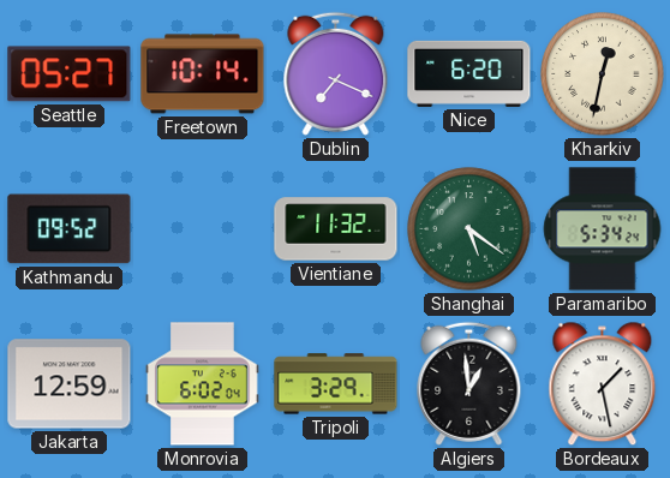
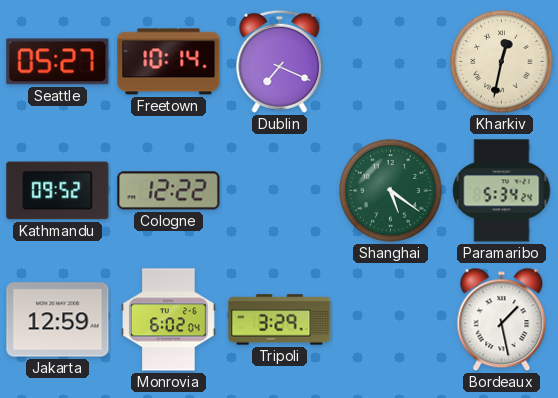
Nice: 6:20 -> none
Cologne: none -> 12:22
Vientiane: 11:32 -> none
Algiers: 12:59 -> none
